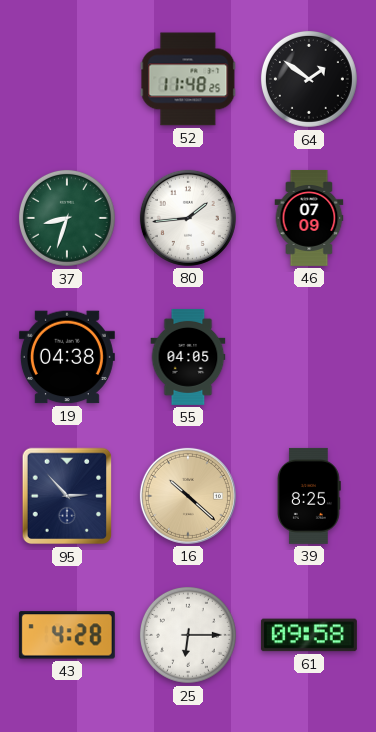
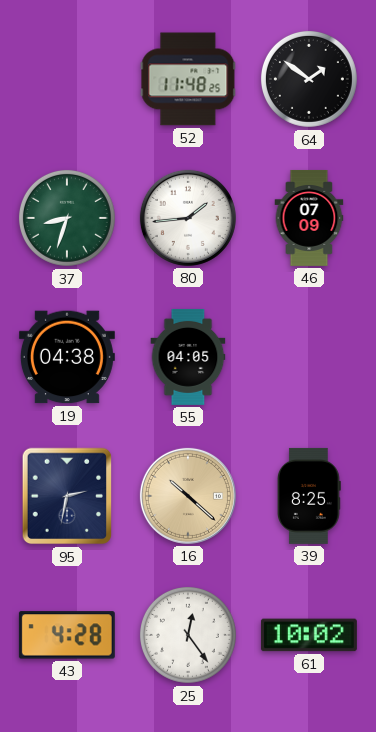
95: 2:53 -> 2:32
25: 6:15 -> 12:24
61: 09:58 -> 10:02
